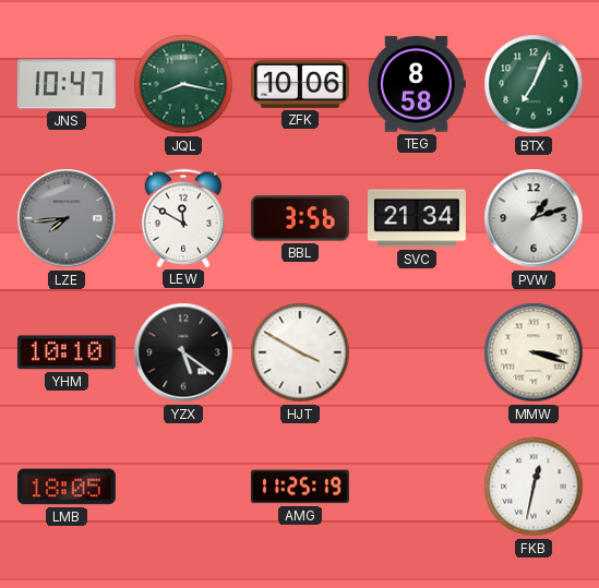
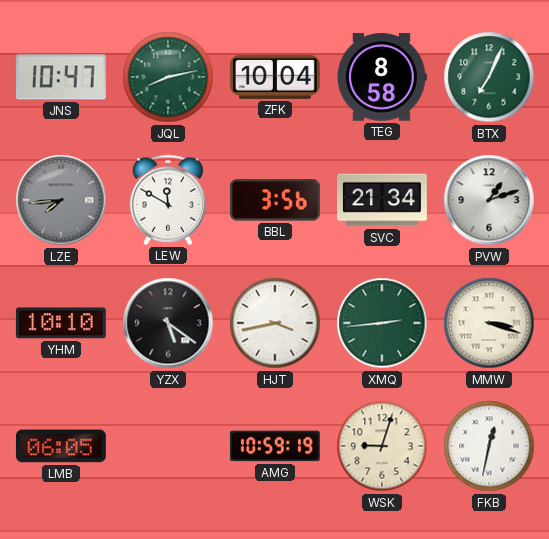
JQL: 8:17 -> 8:13
ZFK: 10:06 -> 10:04
HJT: 3:50 -> 3:43
XMQ: none -> 2:44
LMB: 18:05 -> 06:05
AMG: 11:25 -> 10:59
WSK: none -> 9:03
